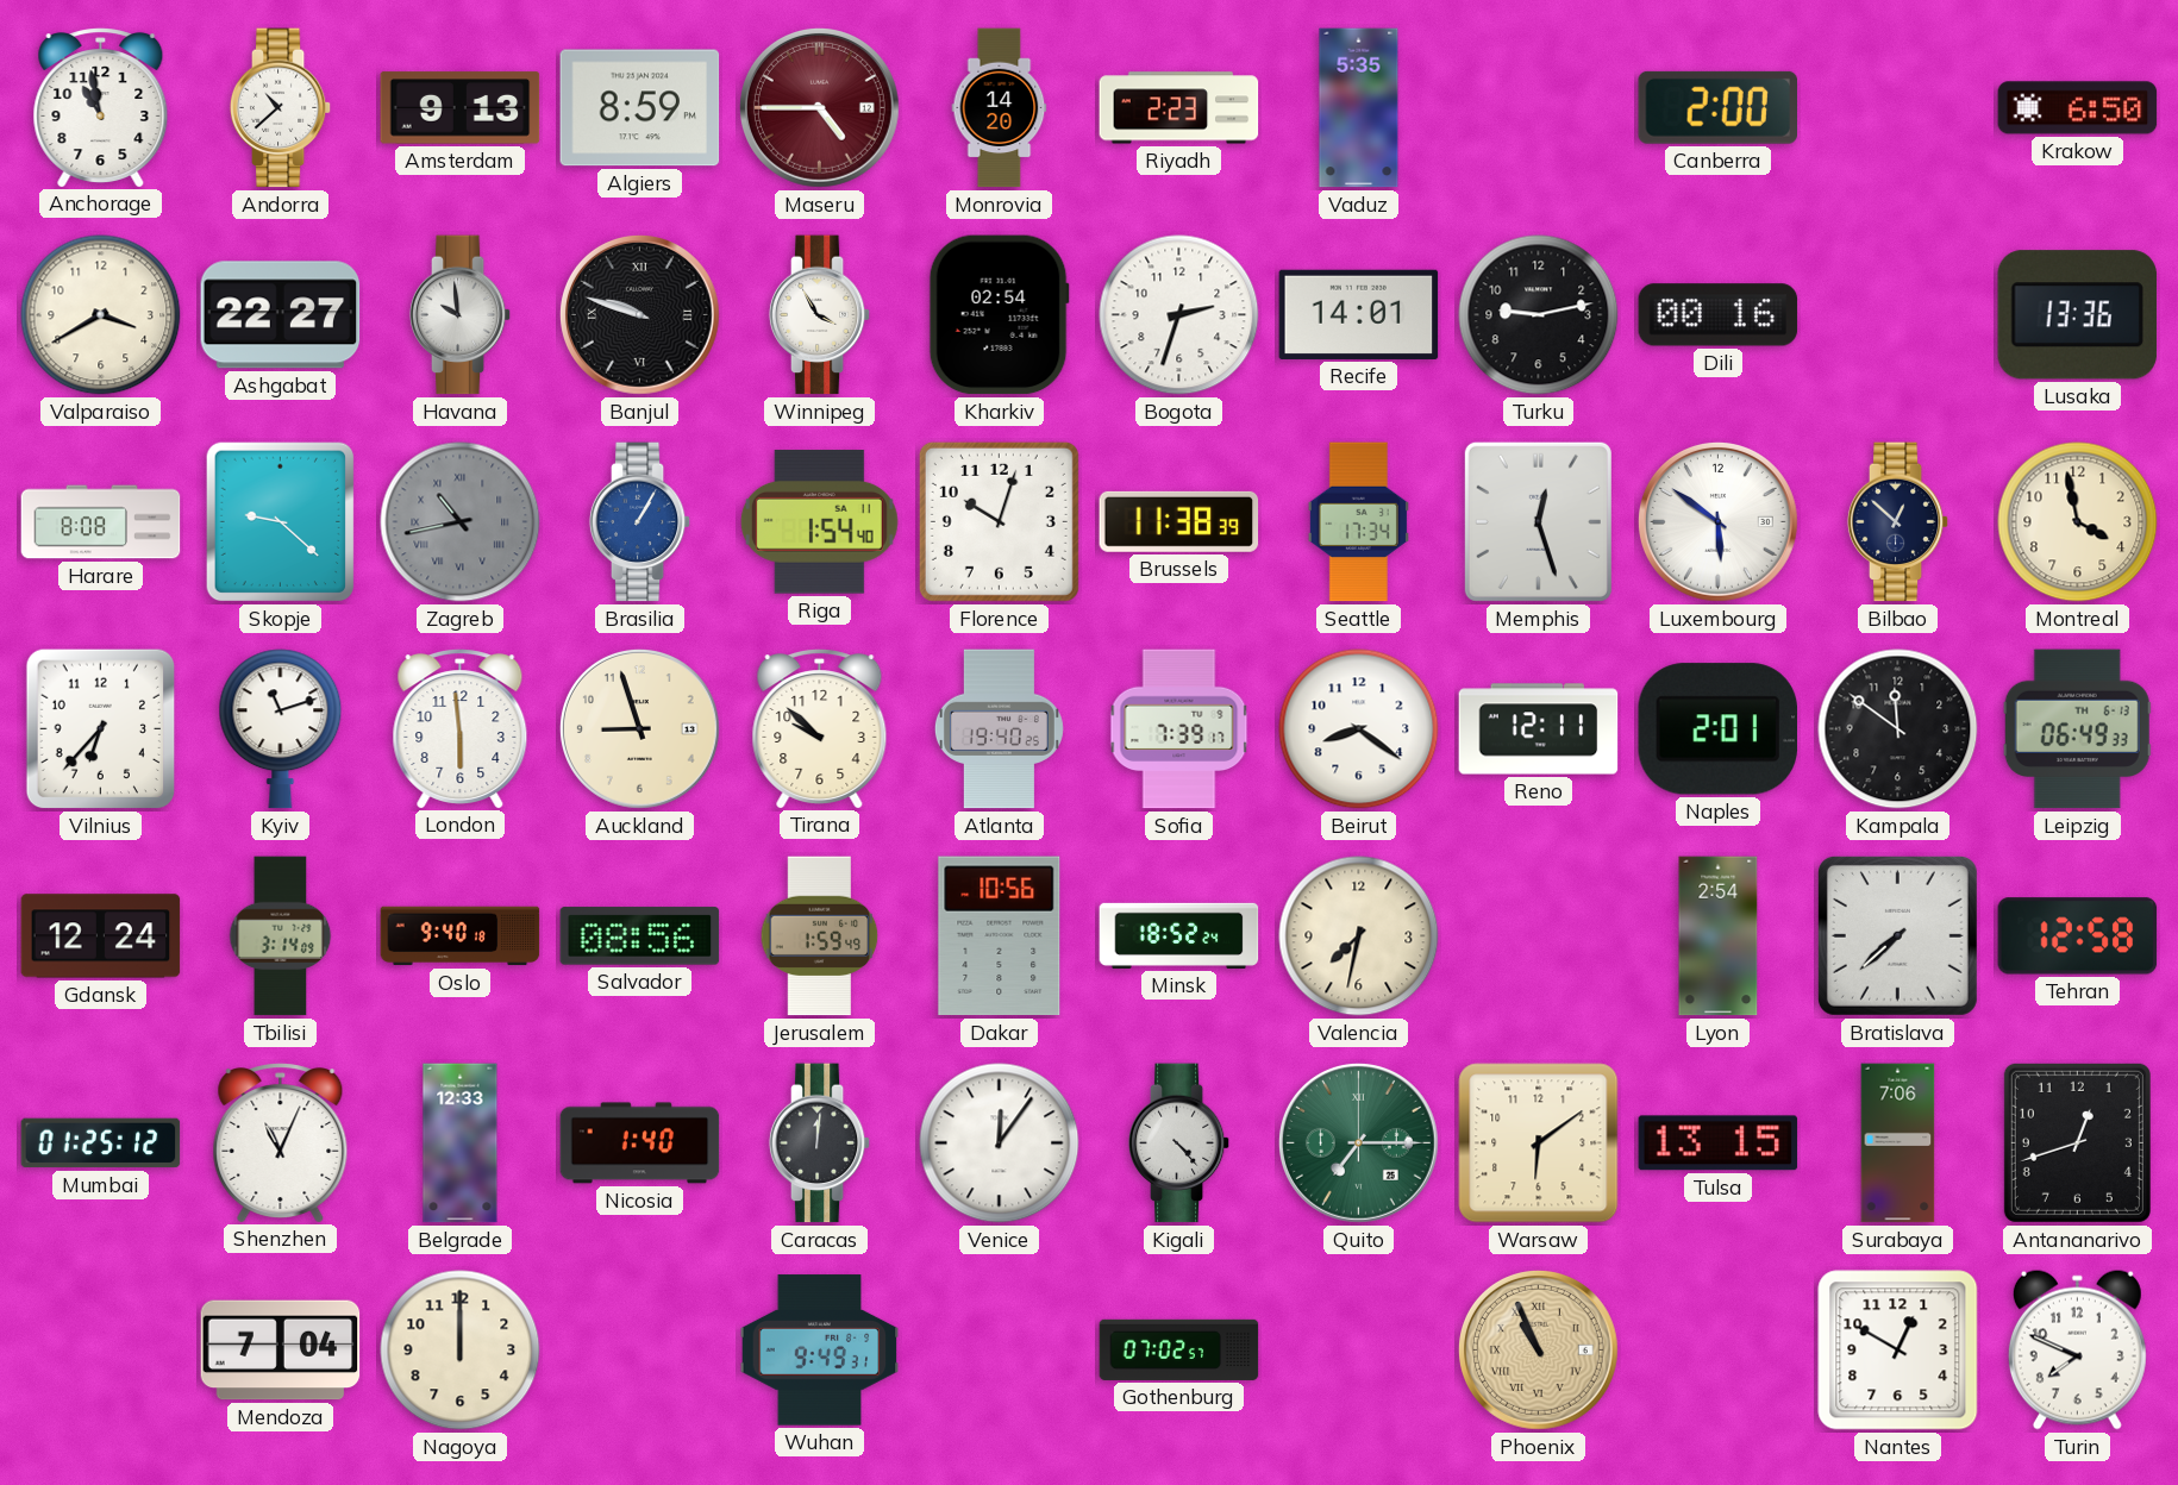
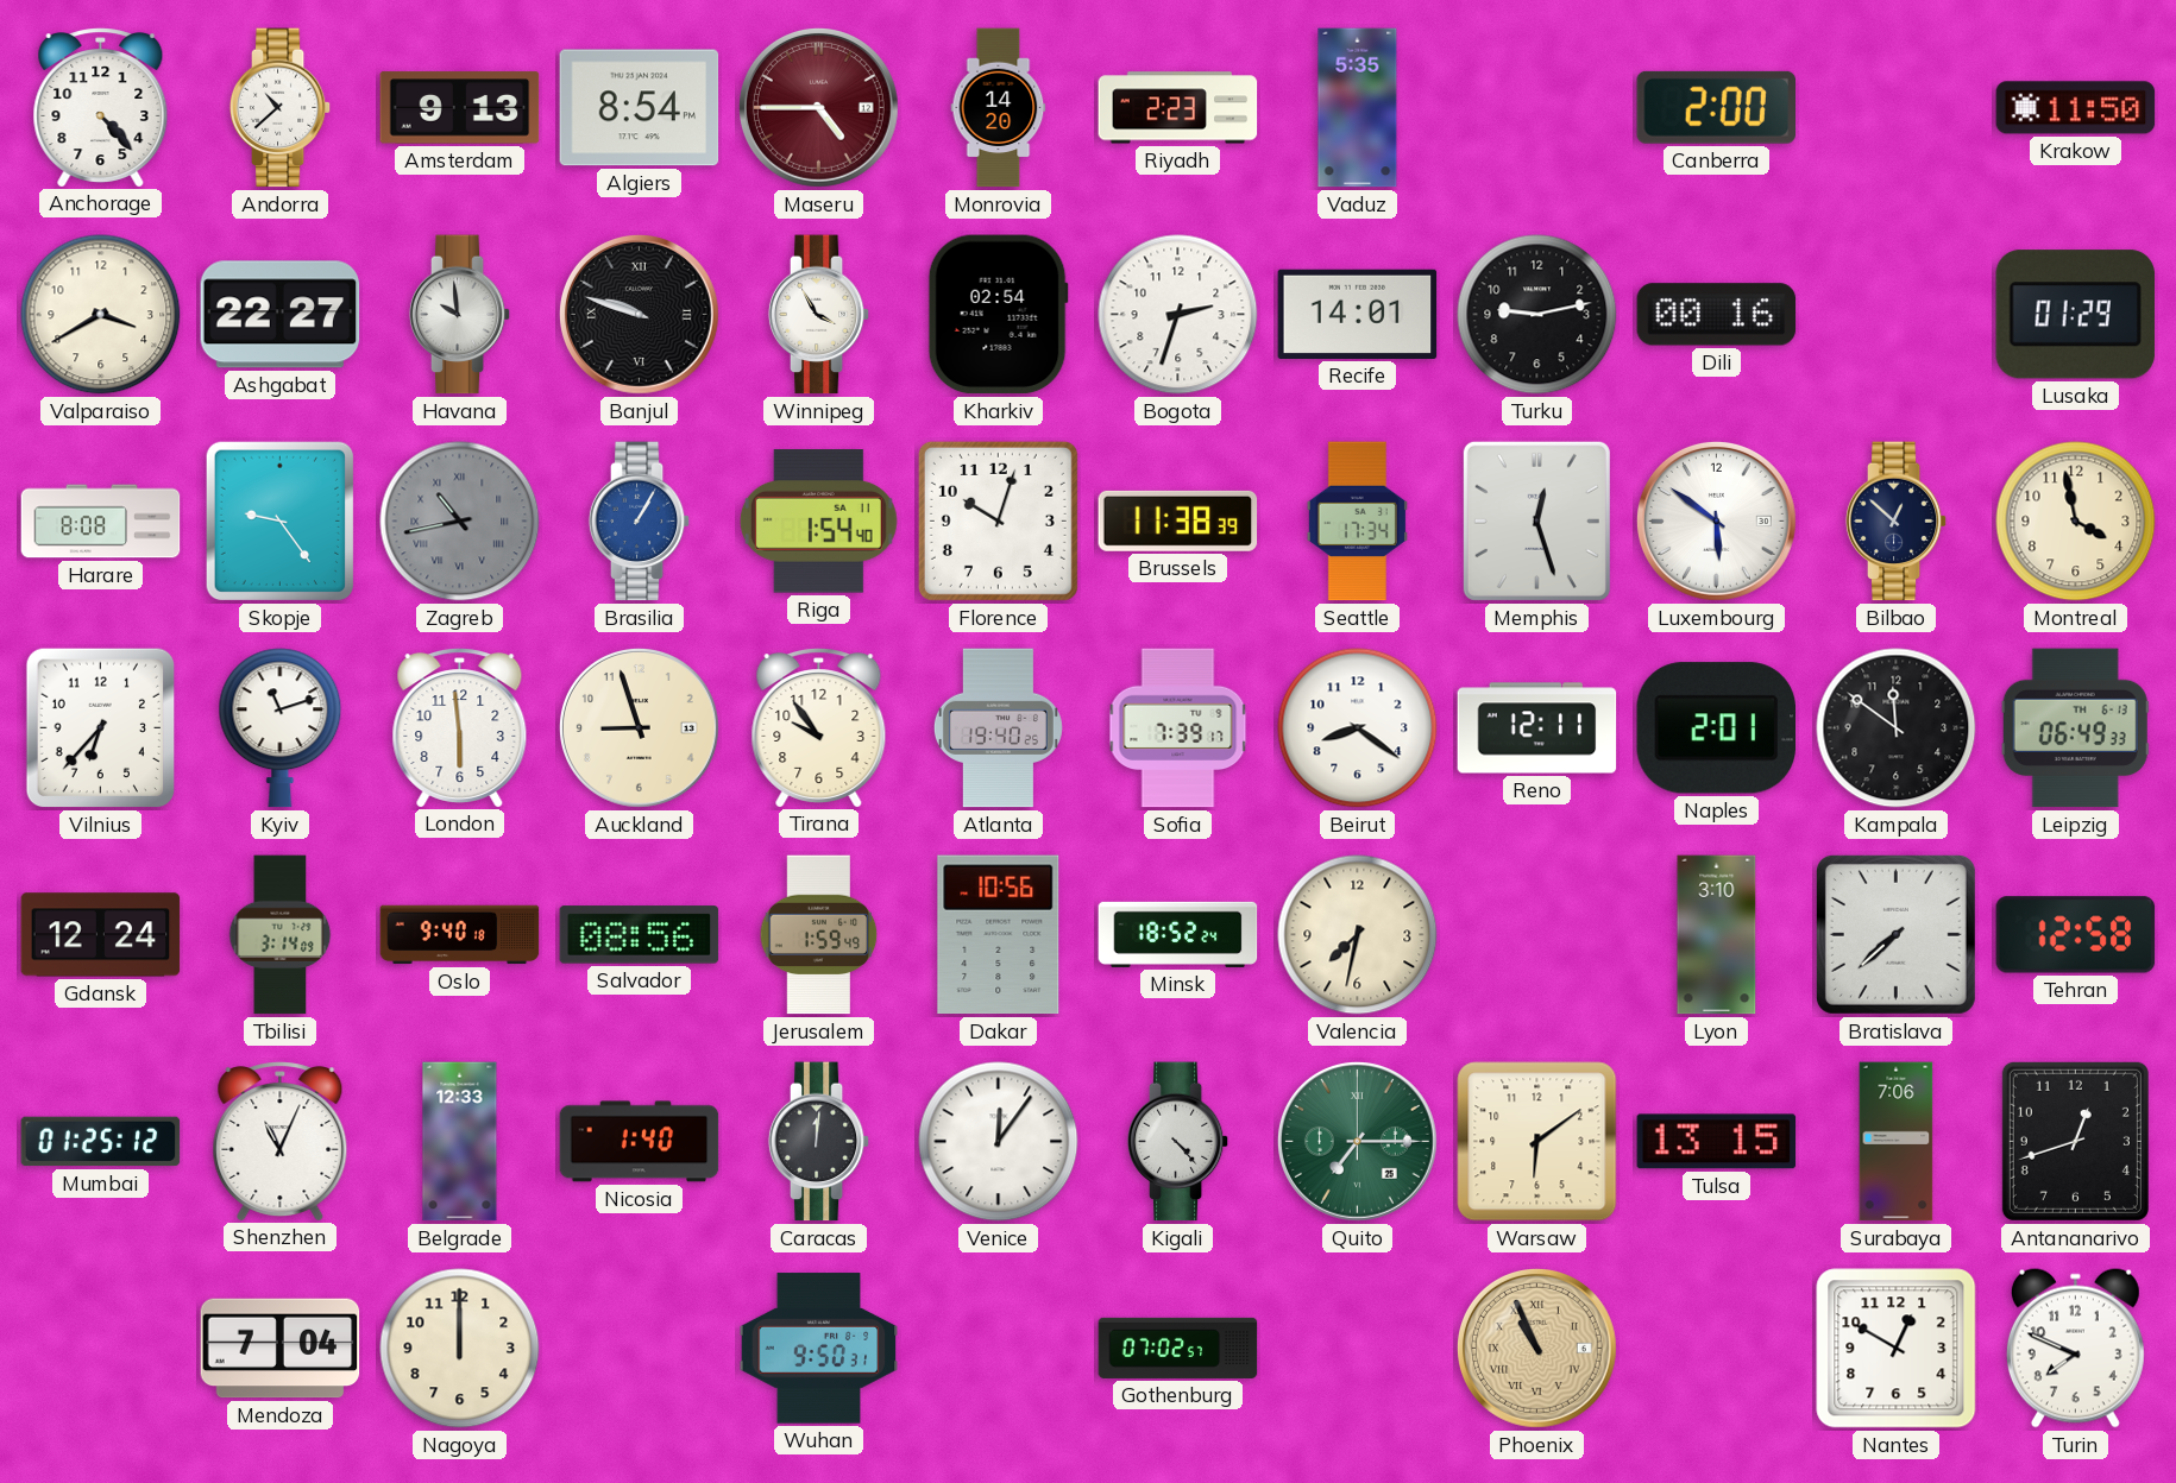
Anchorage: 10:58 -> 4:23
Algiers: 8:59 -> 8:54
Krakow: 6:50 -> 11:50
Lusaka: 13:36 -> 01:29
Skopje: 9:22 -> 9:24
Tirana: 9:52 -> 9:54
Lyon: 2:54 -> 3:10
Wuhan: 9:49 -> 9:50
